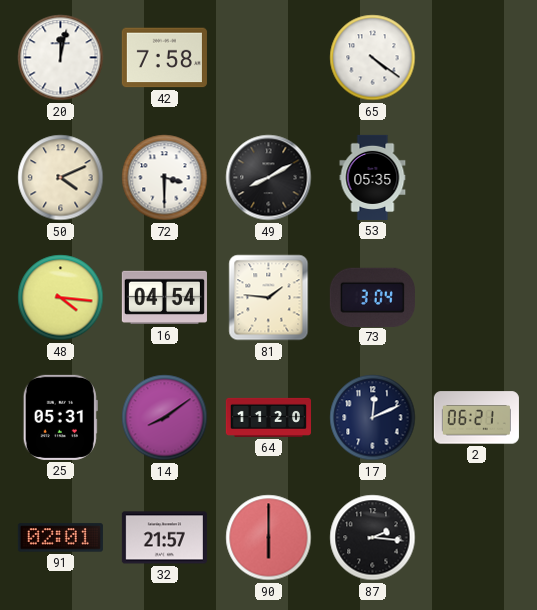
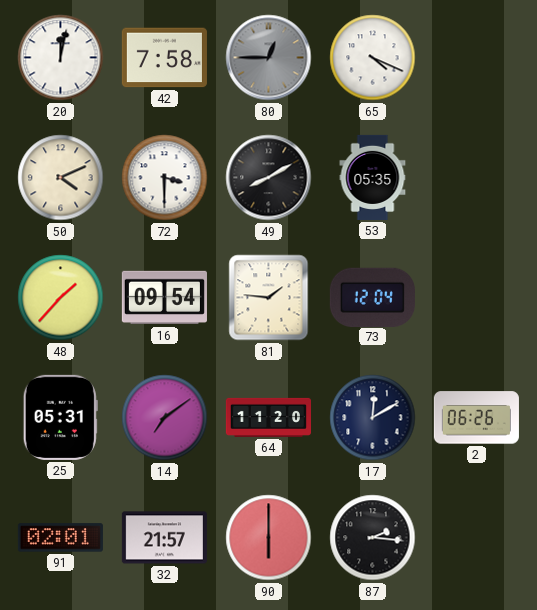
80: none -> 12:45
65: 4:21 -> 4:19
48: 4:16 -> 1:37
16: 04:54 -> 09:54
73: 3:04 -> 12:04
14: 8:09 -> 7:09
17: 12:11 -> 12:10
2: 06:21 -> 06:26
